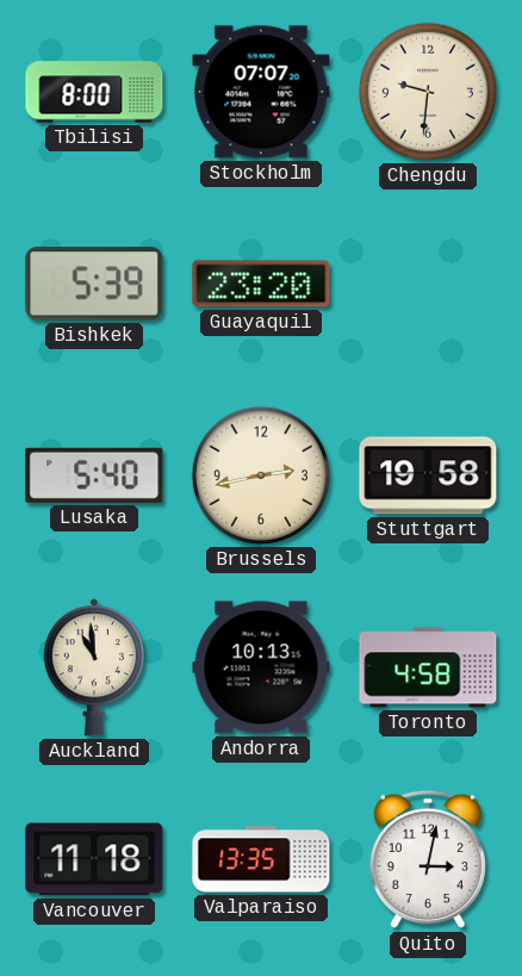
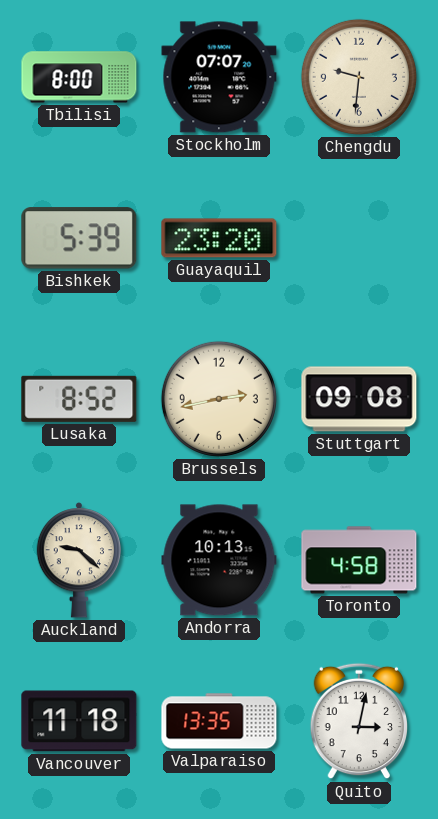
Lusaka: 5:40 -> 8:52
Stuttgart: 19:58 -> 09:08
Auckland: 10:59 -> 9:22
